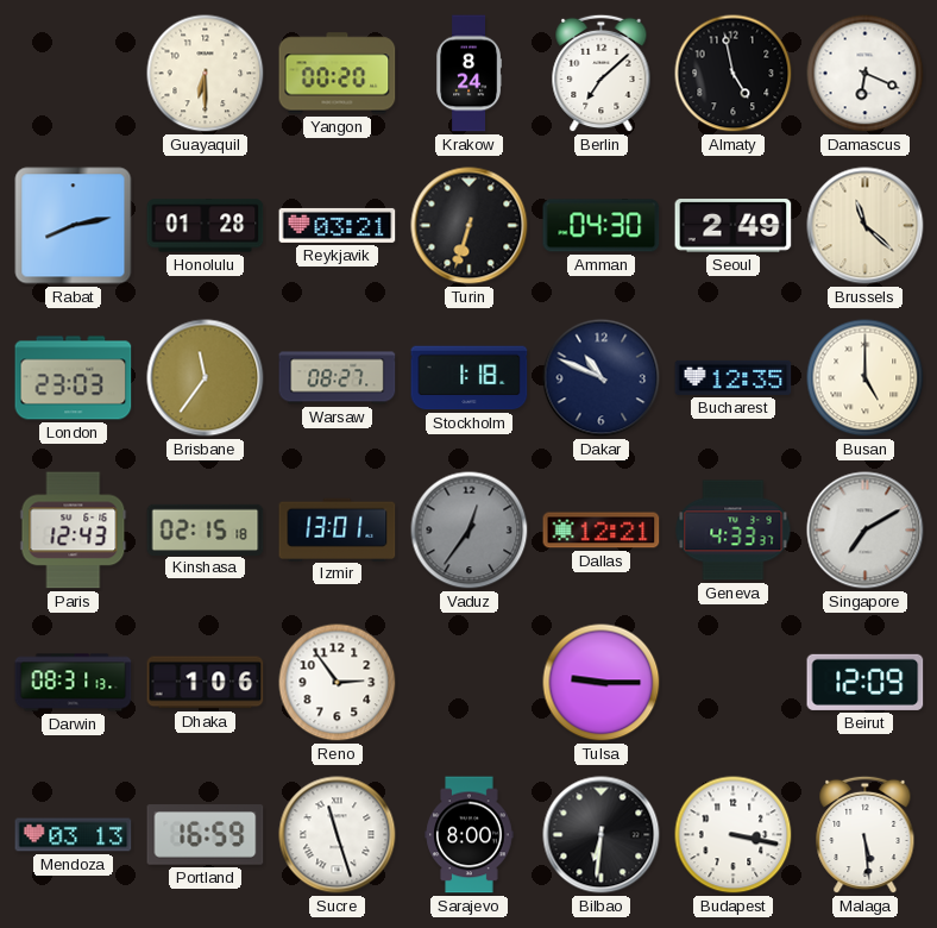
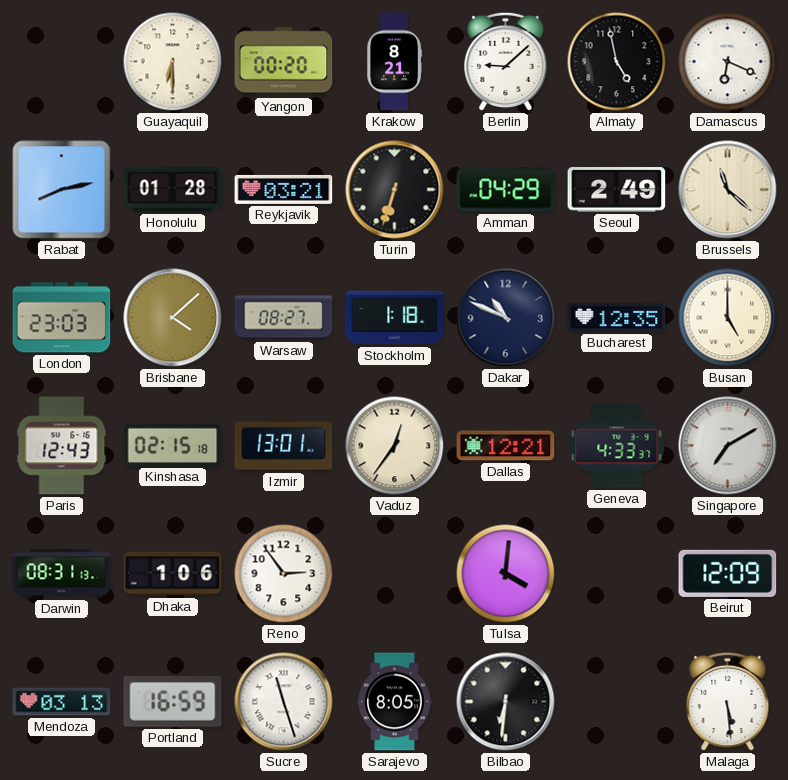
Krakow: 8:24 -> 8:21
Berlin: 7:08 -> 9:08
Amman: 04:30 -> 04:29
Brisbane: 11:36 -> 4:08
Vaduz dial: grey -> cream
Tulsa: 9:15 -> 4:01
Sarajevo: 8:00 -> 8:05
Budapest: 3:17 -> none
